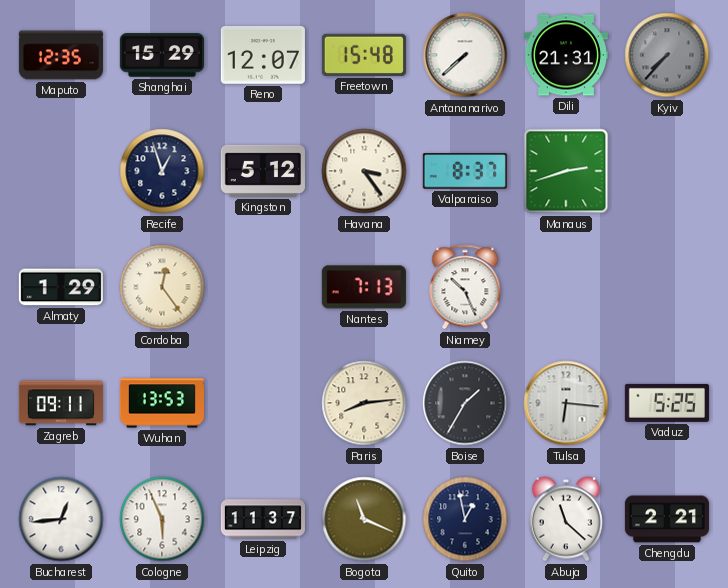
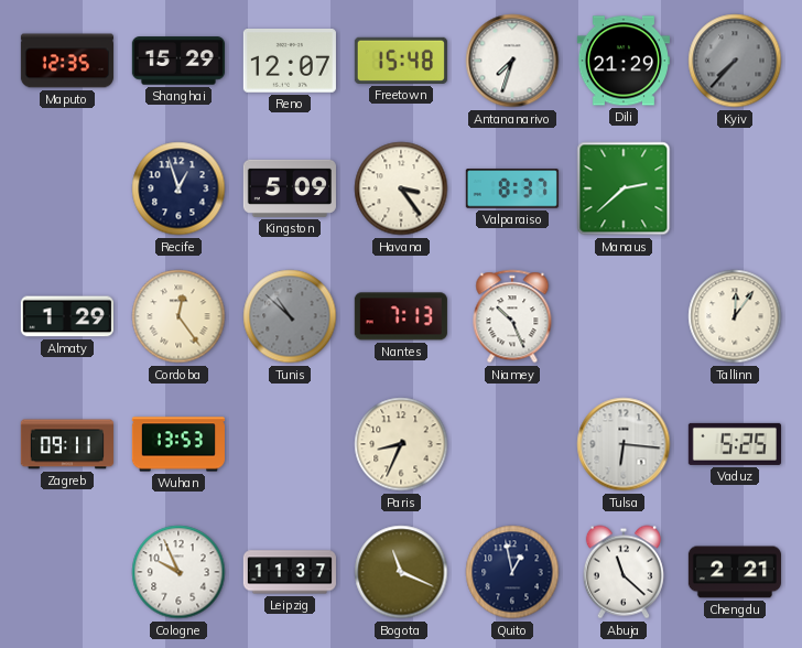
Antananarivo: 7:38 -> 7:33
Dili: 21:31 -> 21:29
Kingston: 5:12 -> 5:09
Manaus: 2:42 -> 2:38
Tunis: none -> 10:52
Tallinn: none -> 12:06
Paris: 8:14 -> 8:34
Boise: 1:35 -> none
Bucharest: 12:44 -> none
Cologne: 5:56 -> 9:56
